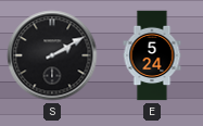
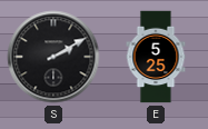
E: 5:24 -> 5:25
